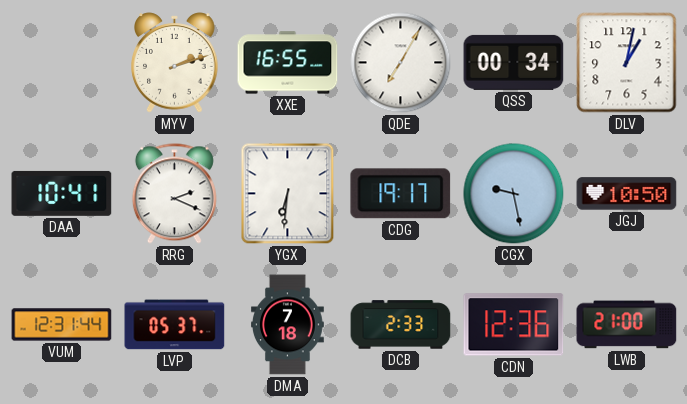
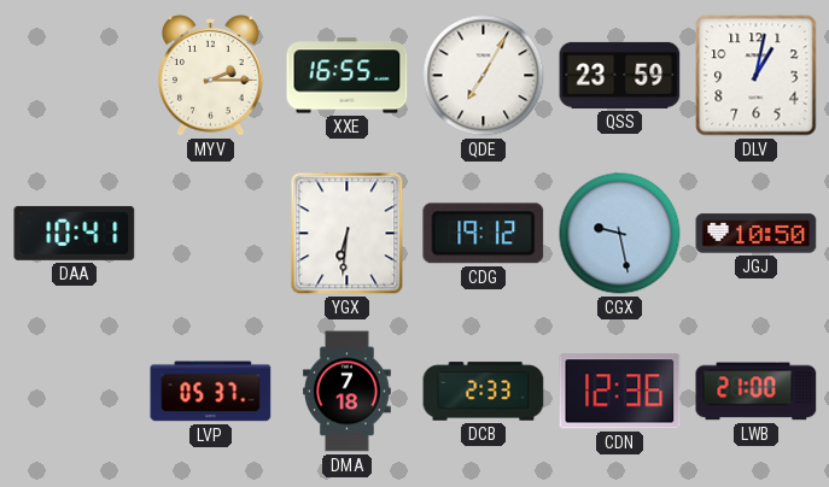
MYV: 2:12 -> 2:15
QSS: 00:34 -> 23:59
RRG: 2:19 -> none
CDG: 19:17 -> 19:12
VUM: 12:31 -> none
